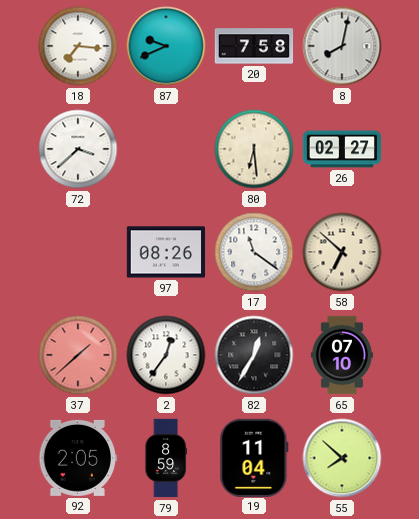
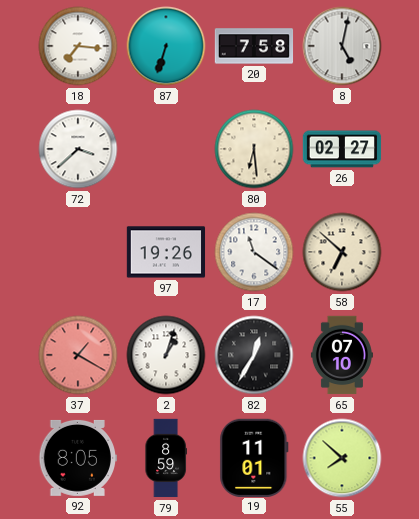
87: 9:41 -> 6:33
8: 8:02 -> 5:02
97: 08:26 -> 19:26
37: 1:38 -> 1:20
2: 12:36 -> 1:03
92: 2:05 -> 8:05
19: 11:04 -> 11:01
